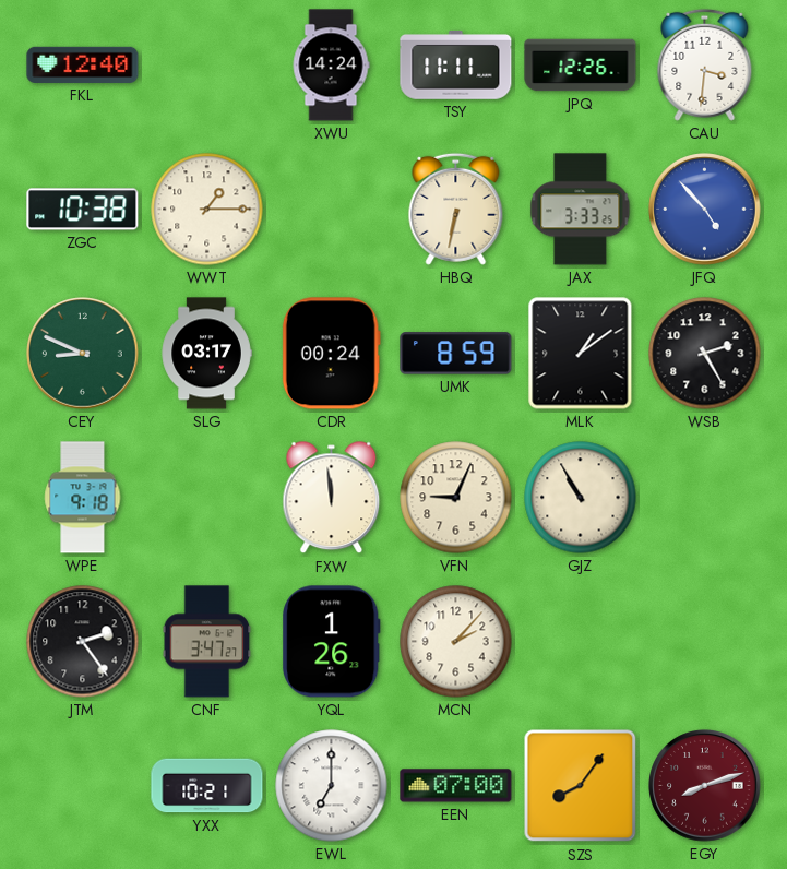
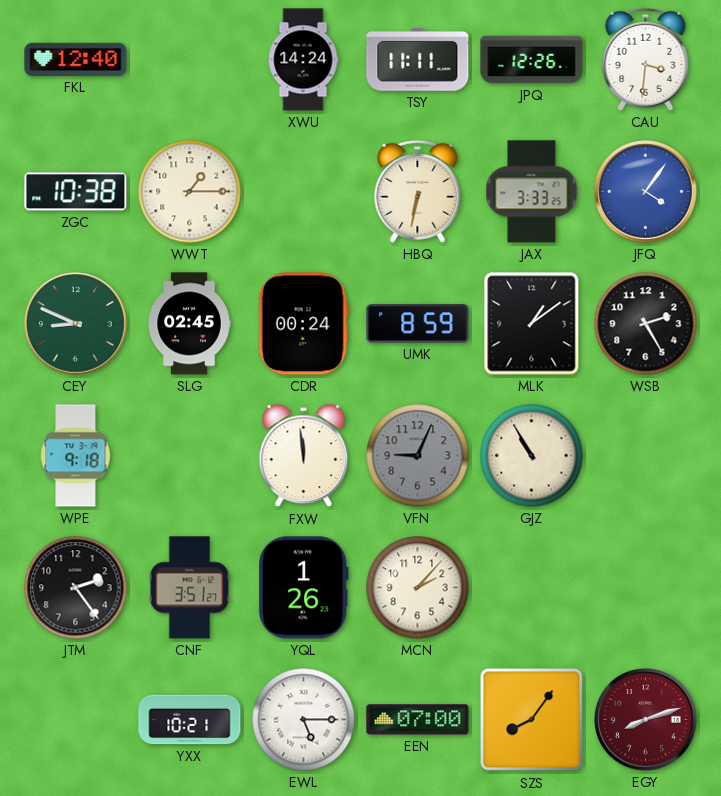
JFQ: 4:53 -> 4:06
SLG: 03:17 -> 02:45
VFN dial: cream -> grey
CNF: 3:47 -> 3:51
EWL: 7:00 -> 5:15
